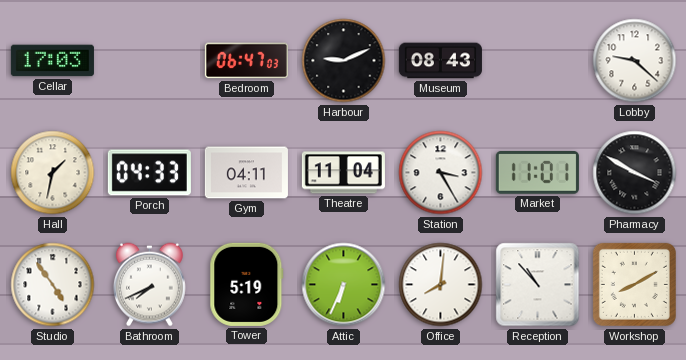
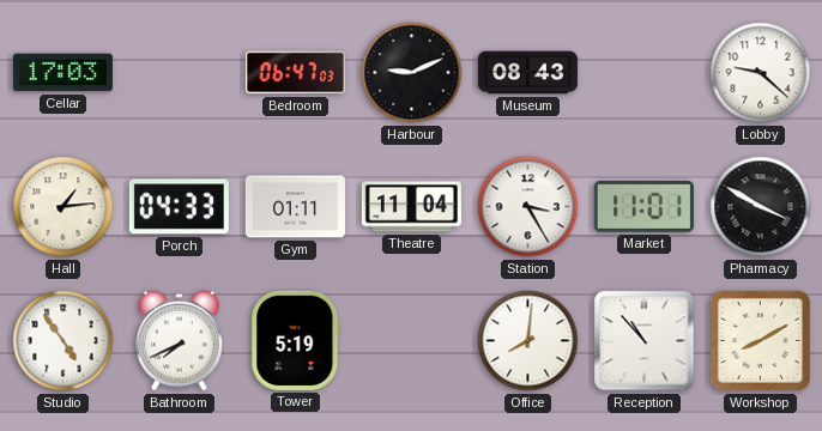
Hall: 1:32 -> 1:14
Gym: 04:11 -> 01:11
Attic: 6:34 -> none
